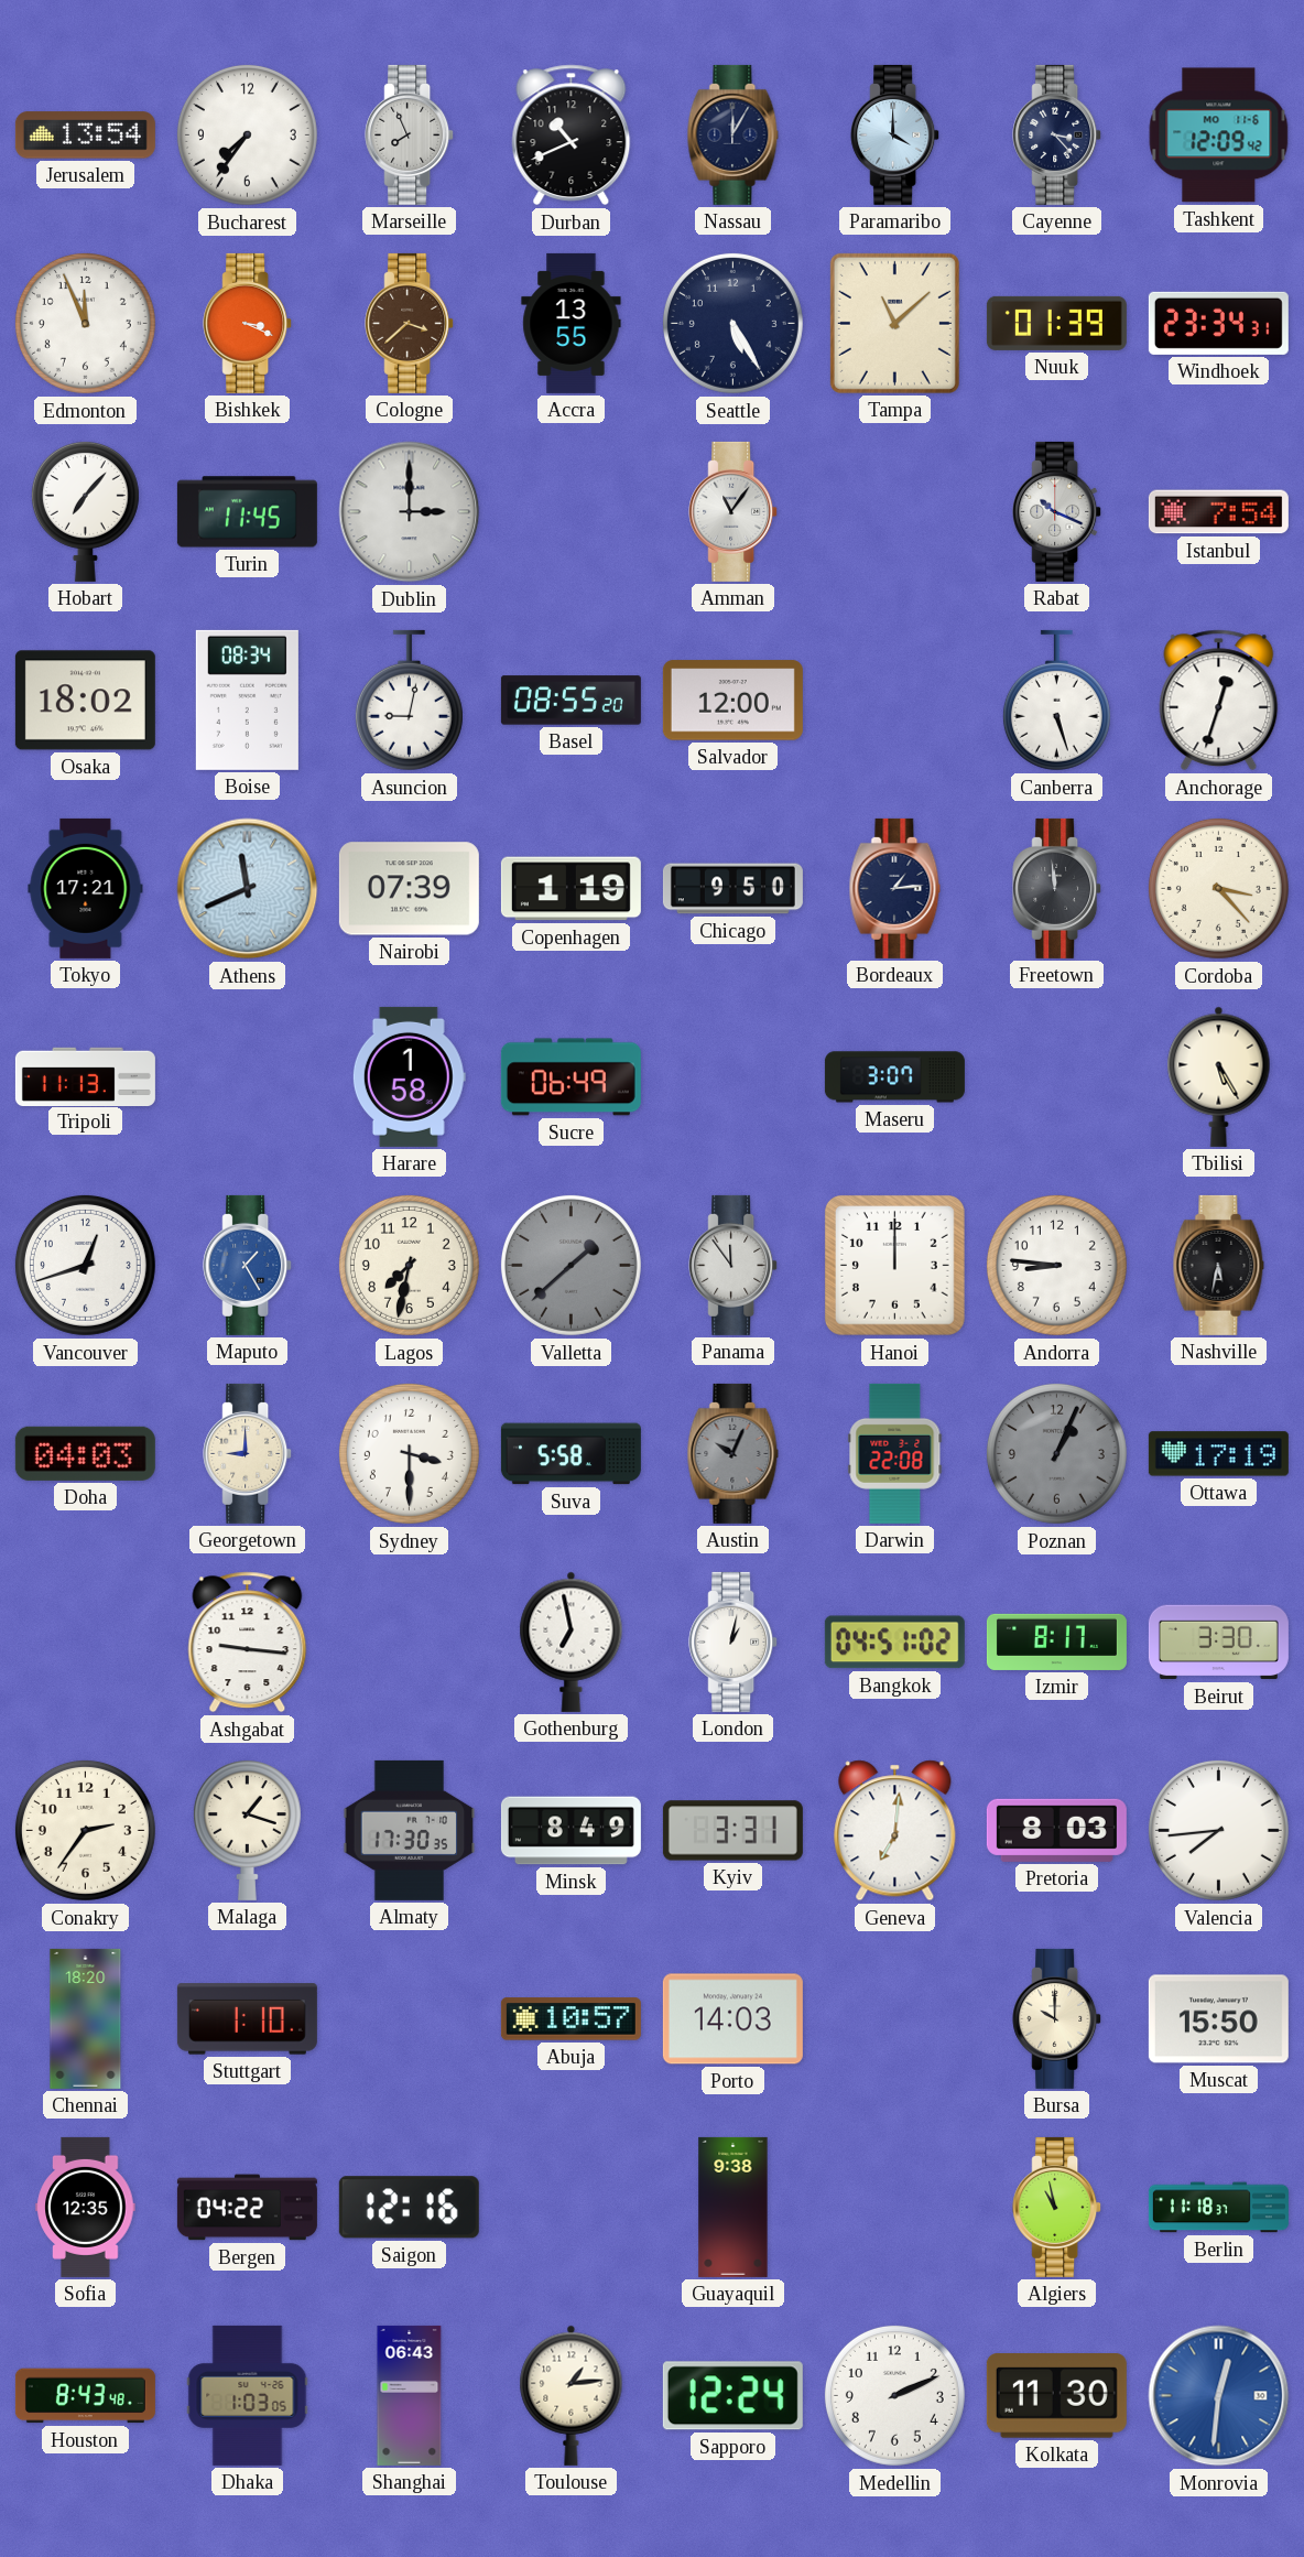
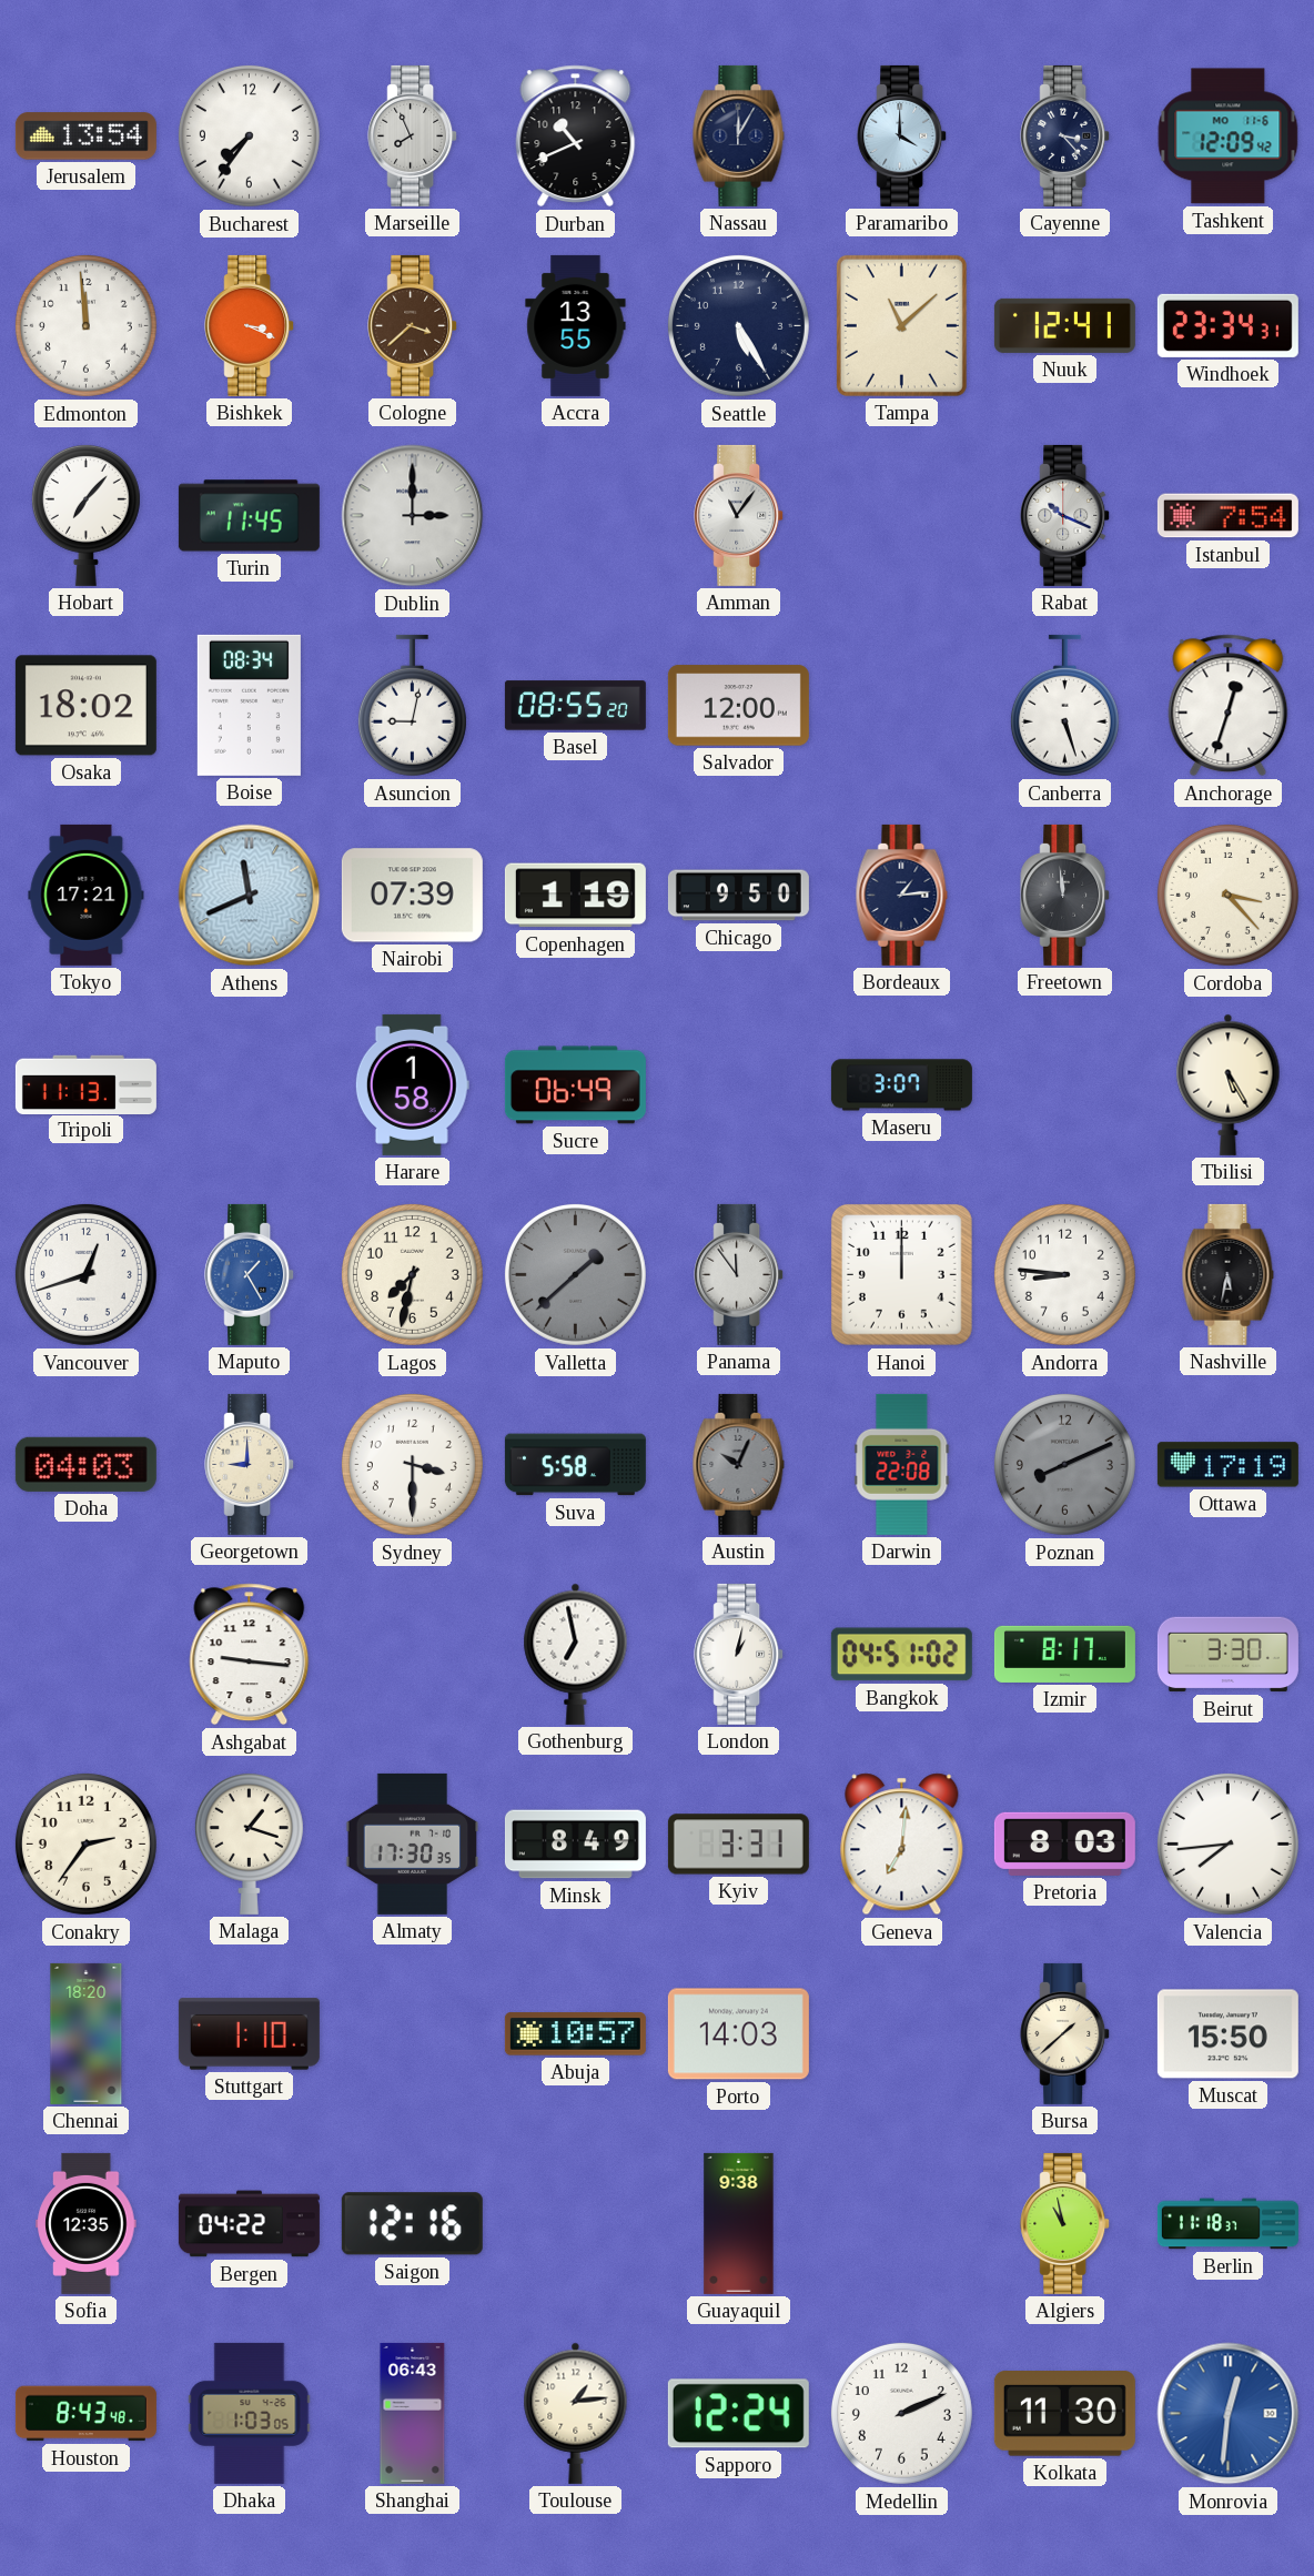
Edmonton: 11:56 -> 11:59
Nuuk: 01:39 -> 12:41
Poznan: 1:04 -> 8:11
Bursa: 10:00 -> 1:38
